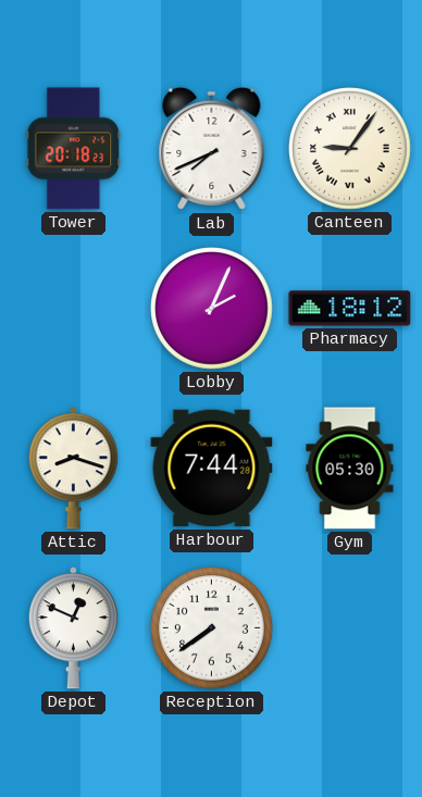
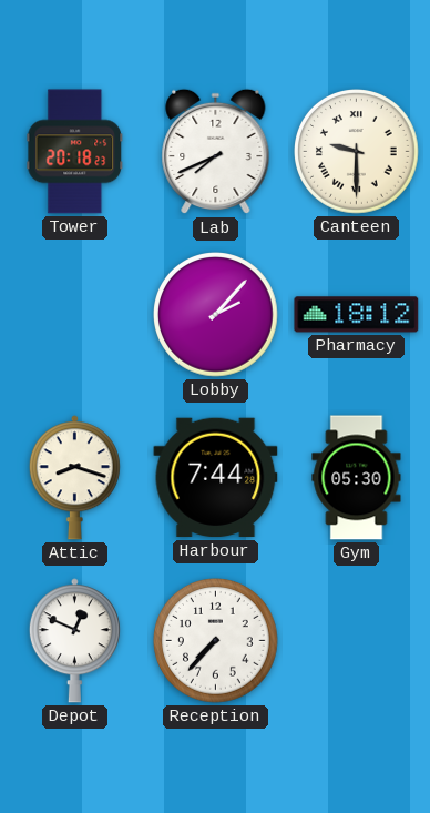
Canteen: 9:06 -> 9:30
Lobby: 2:04 -> 2:07
Reception: 7:39 -> 7:37
